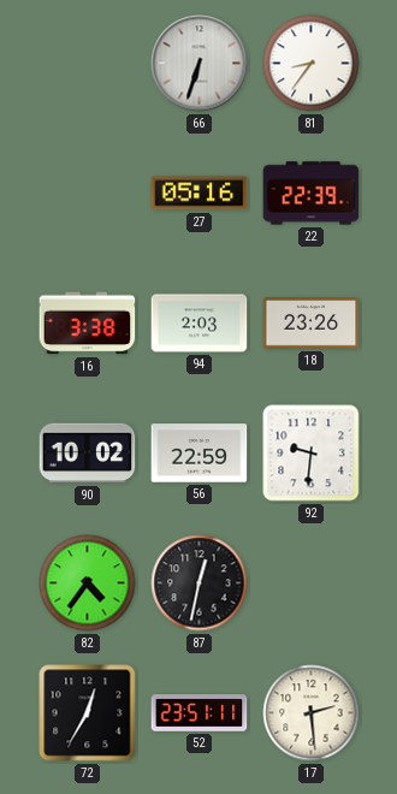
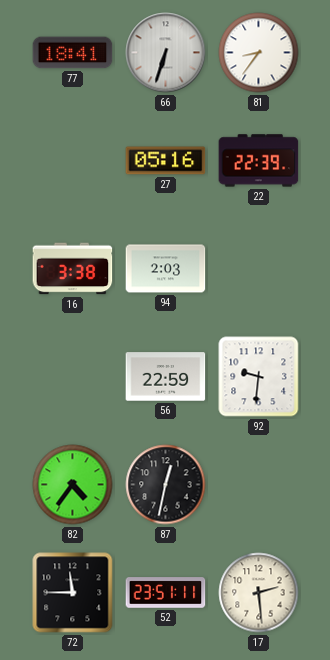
77: none -> 18:41
18: 23:26 -> none
90: 10:02 -> none
72: 12:35 -> 11:45
